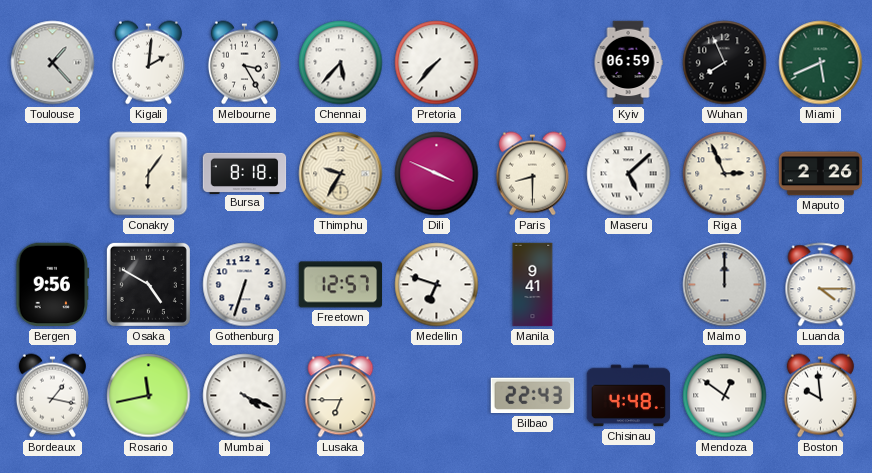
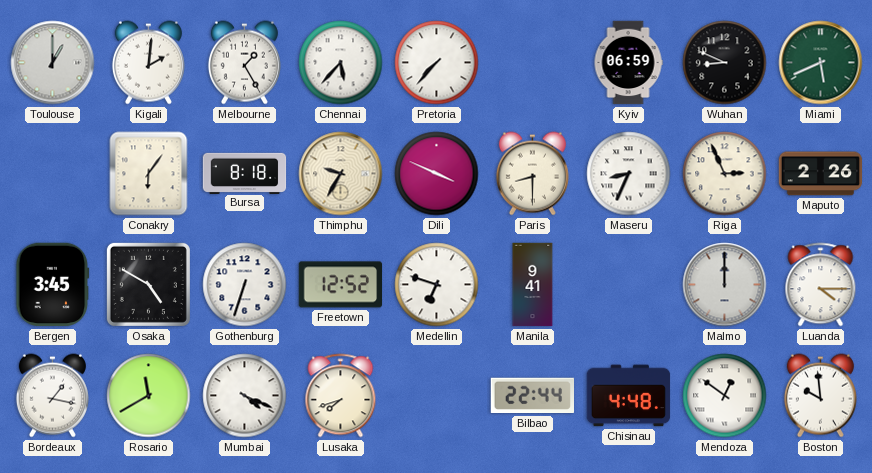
Toulouse: 1:23 -> 1:00
Melbourne: 3:25 -> 1:25
Wuhan: 7:56 -> 8:49
Maseru: 5:08 -> 8:34
Bergen: 9:56 -> 3:45
Freetown: 12:57 -> 12:52
Rosario: 11:43 -> 11:40
Lusaka: 6:45 -> 7:42
Bilbao: 22:43 -> 22:44
